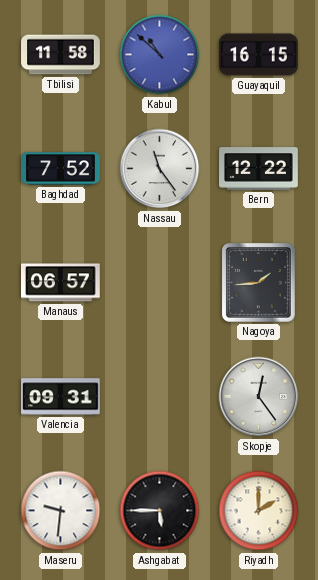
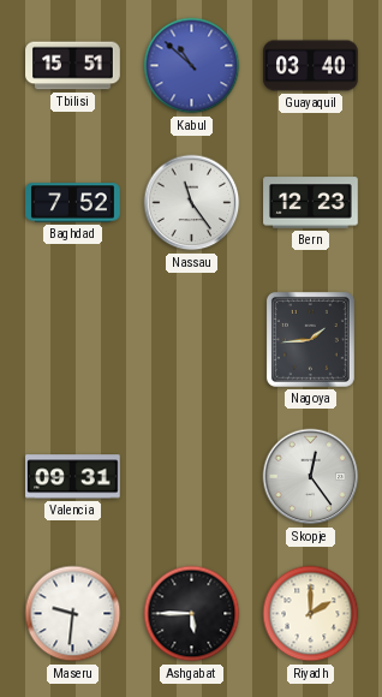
Tbilisi: 11:58 -> 15:51
Guayaquil: 16:15 -> 03:40
Bern: 12:22 -> 12:23
Manaus: 06:57 -> none
